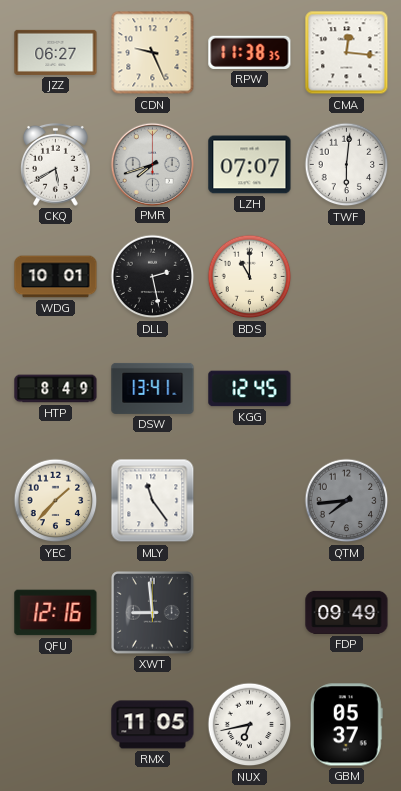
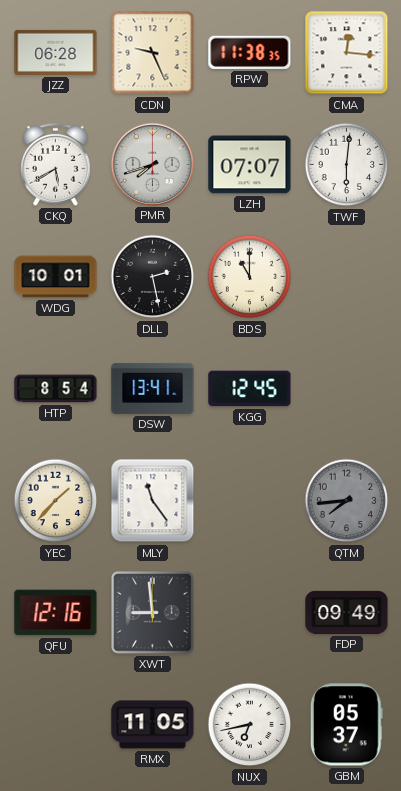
JZZ: 06:27 -> 06:28
HTP: 8:49 -> 8:54
